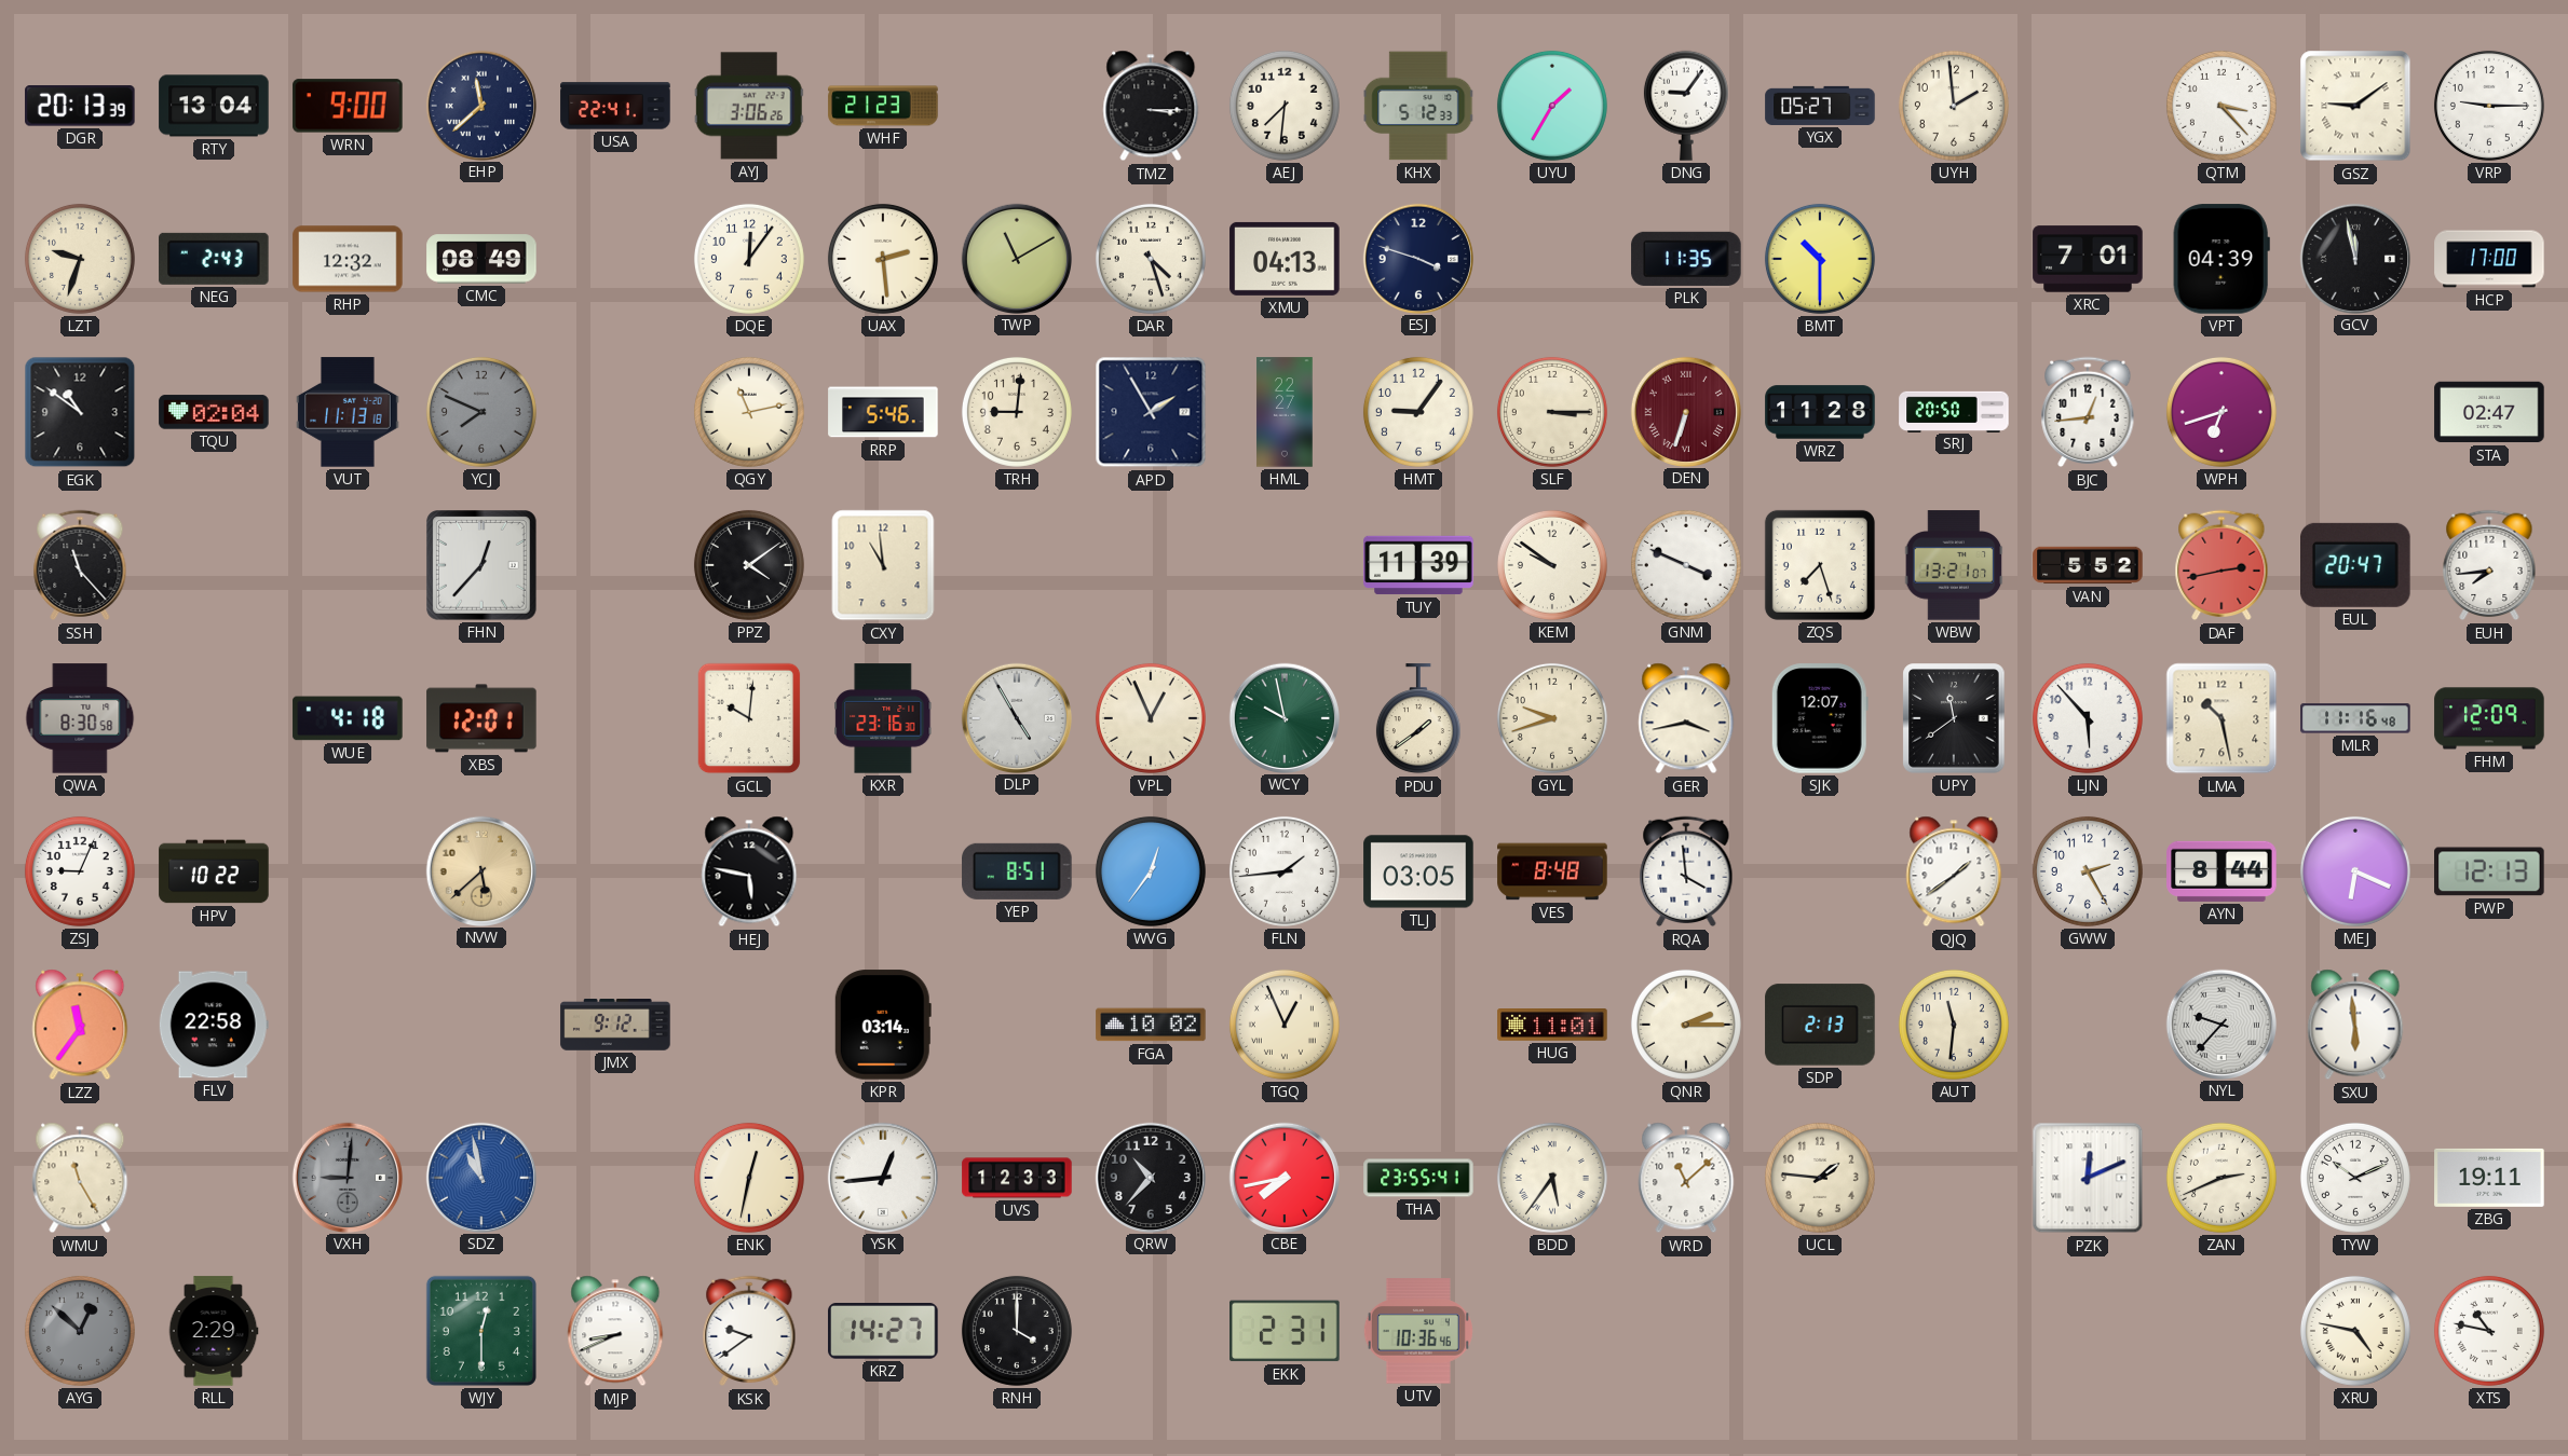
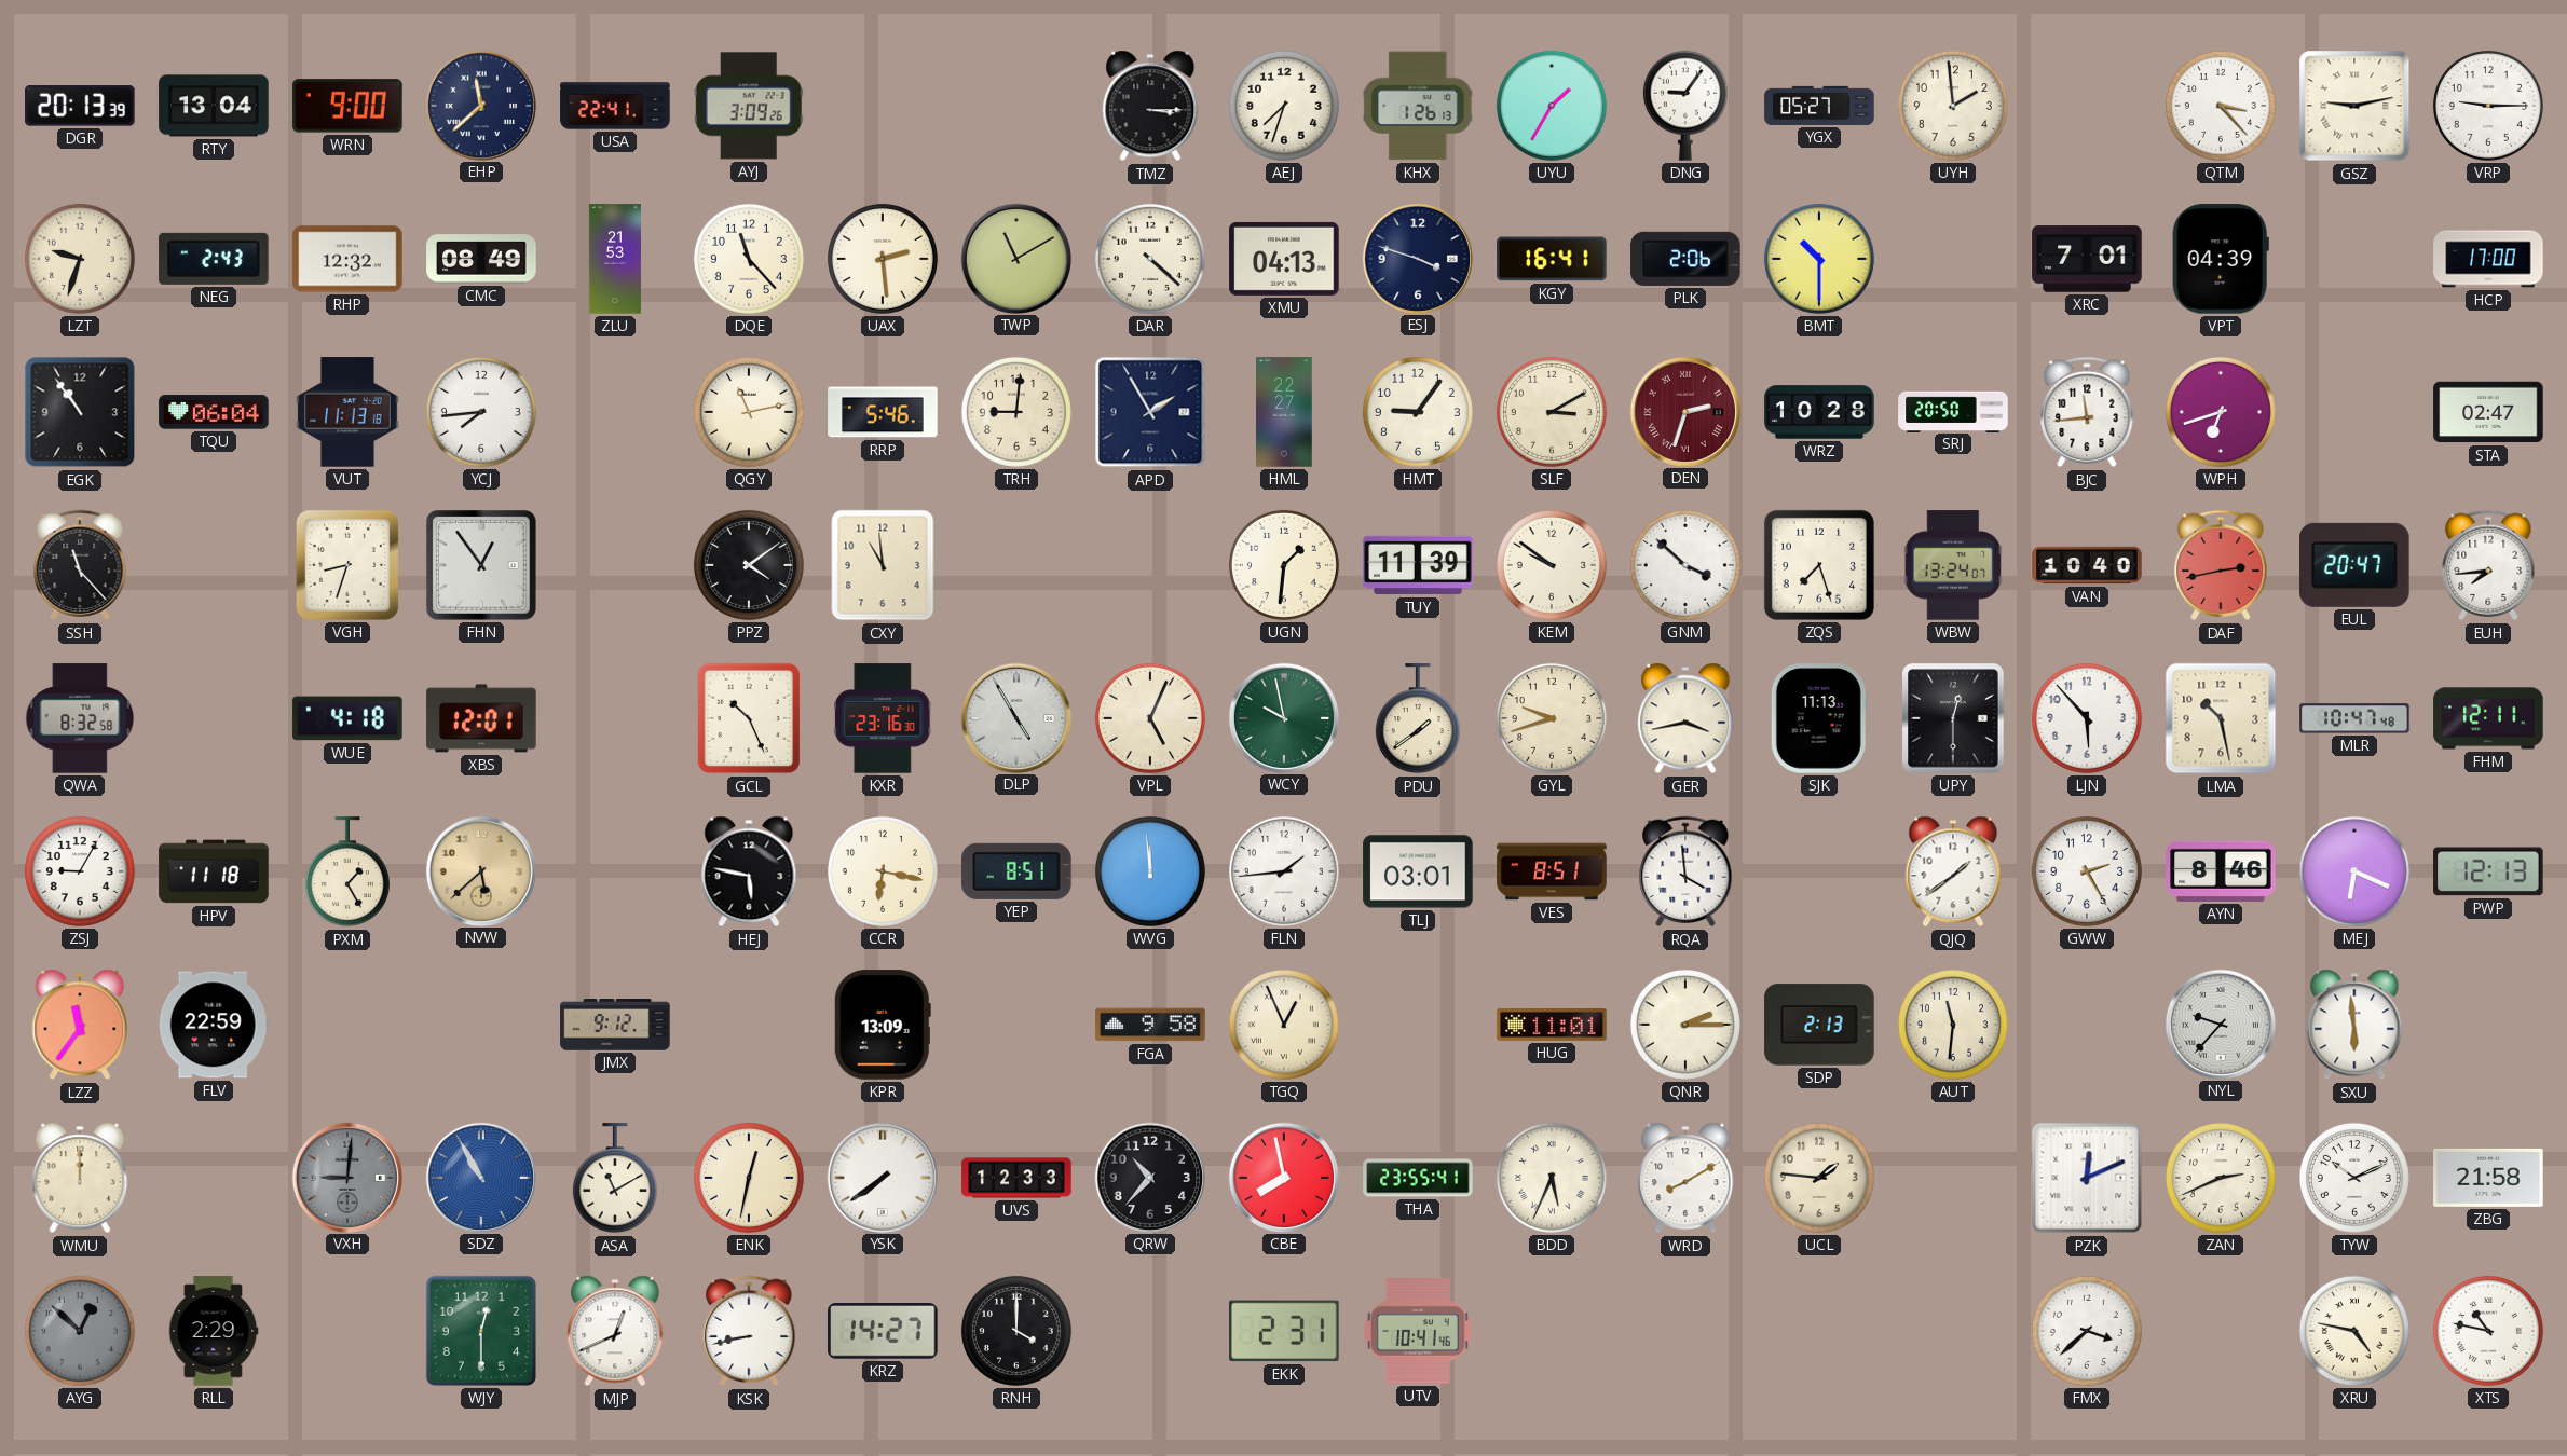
AYJ: 3:06 -> 3:09
WHF: 21:23 -> none
AEJ: 7:31 -> 7:33
KHX: 5:12 -> 1:26
GSZ: 9:09 -> 9:13
ZLU: none -> 21:53
DQE: 12:06 -> 11:23
DAR: 4:27 -> 4:22
KGY: none -> 16:41
PLK: 11:35 -> 2:06
GCV: 11:58 -> none
EGK: 10:51 -> 10:54
TQU: 02:04 -> 06:04
YCJ: 7:49 -> 7:44
YCJ dial: grey -> white
SLF: 3:15 -> 3:10
DEN: 6:33 -> 2:33
WRZ: 11:28 -> 10:28
BJC: 12:44 -> 11:44
VGH: none -> 8:33
FHN: 12:37 -> 12:54
UGN: none -> 1:31
GNM: 3:49 -> 3:52
WBW: 13:21 -> 13:24
VAN: 5:52 -> 10:40
QWA: 8:30 -> 8:32
GCL: 10:01 -> 10:26
VPL: 12:56 -> 5:04
SJK: 12:07 -> 11:13
UPY: 11:39 -> 12:30
MLR: 11:16 -> 10:47
FHM: 12:09 -> 12:11
ZSJ: 9:04 -> 9:05
HPV: 10:22 -> 11:18
PXM: none -> 1:25
CCR: none -> 6:17
WVG: 12:36 -> 11:59
TLJ: 03:05 -> 03:01
VES: 8:48 -> 8:51
AYN: 8:44 -> 8:46
FLV: 22:58 -> 22:59
KPR: 03:14 -> 13:09
FGA: 10:02 -> 9:58
WMU: 11:25 -> 12:00
SDZ: 10:58 -> 10:55
ASA: none -> 11:10
YSK: 12:44 -> 7:39
CBE: 7:43 -> 7:58
BDD: 5:36 -> 5:34
WRD: 11:08 -> 8:10
ZBG: 19:11 -> 21:58
MJP: 8:41 -> 12:41
KSK: 9:39 -> 8:43
UTV: 10:36 -> 10:41
FMX: none -> 3:38
